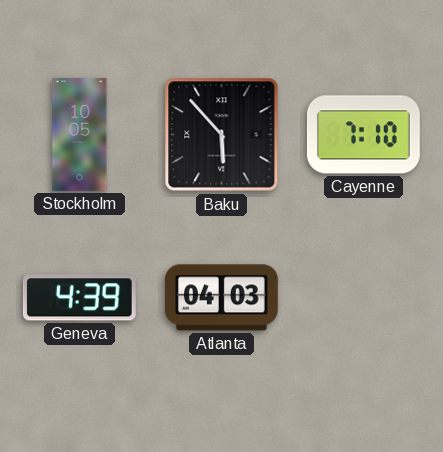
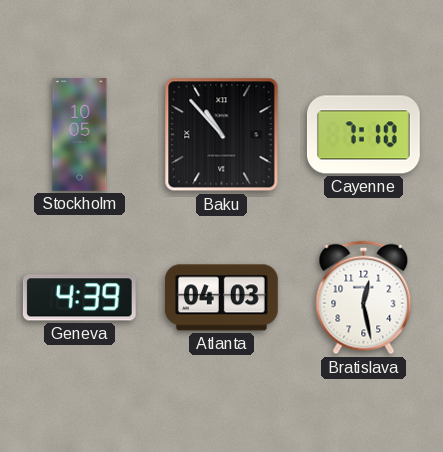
Baku: 5:53 -> 10:53
Bratislava: none -> 12:28
